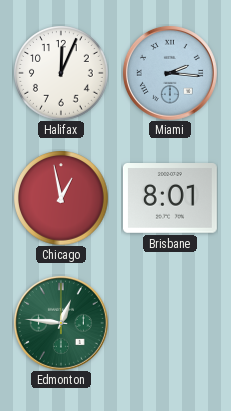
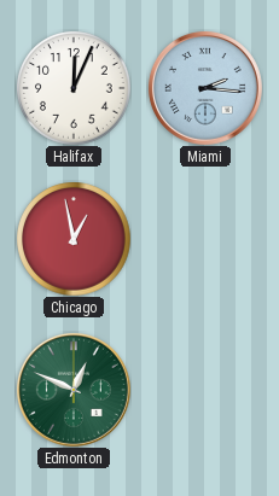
Brisbane: 8:01 -> none
Edmonton: 12:46 -> 12:49
